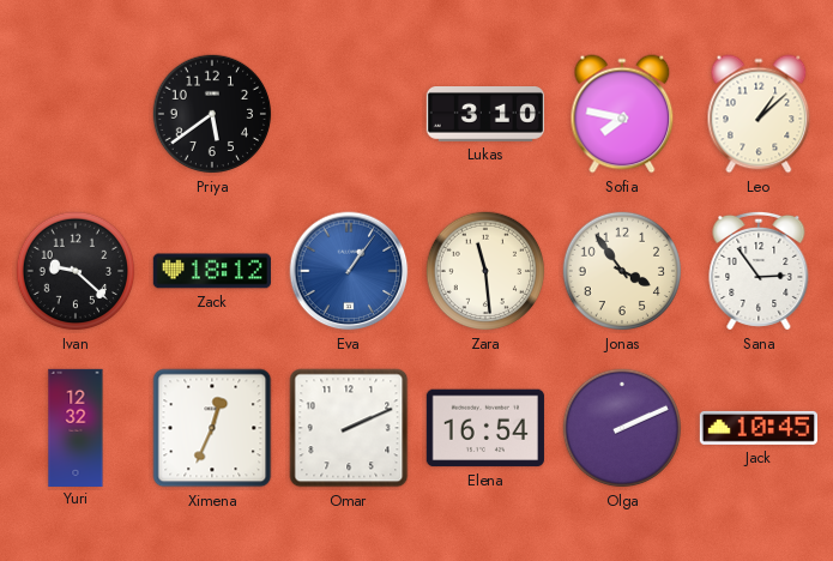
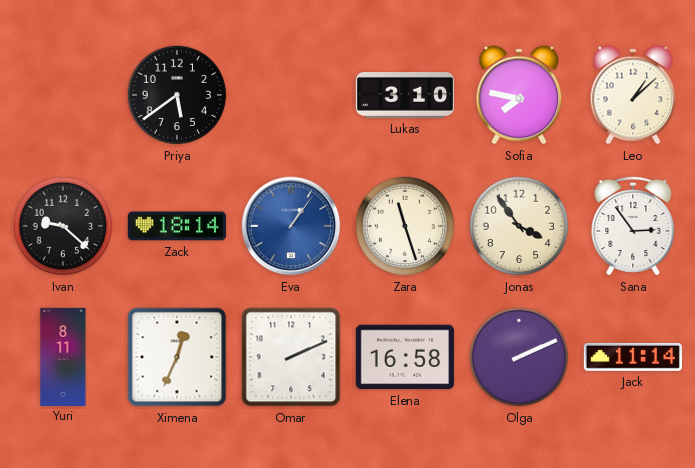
Zack: 18:12 -> 18:14
Zara: 11:29 -> 11:27
Yuri: 12:32 -> 8:11
Elena: 16:54 -> 16:58
Jack: 10:45 -> 11:14
